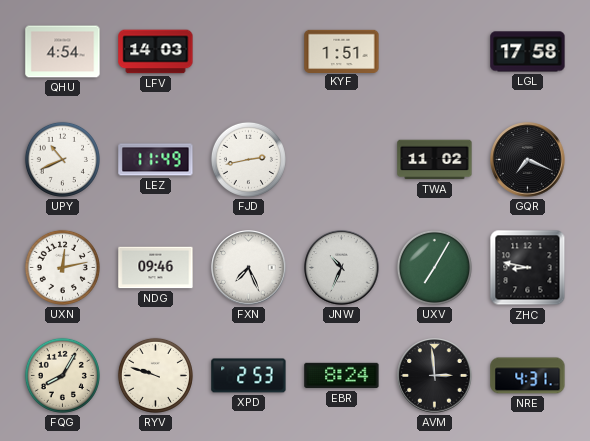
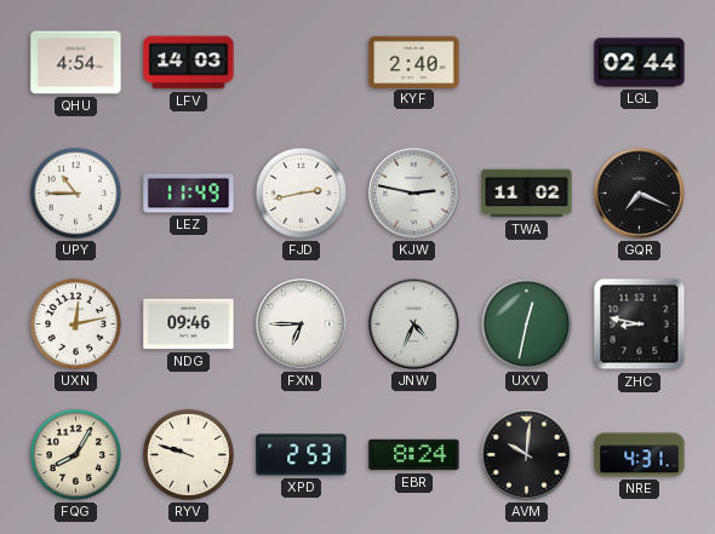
KYF: 1:51 -> 2:40
LGL: 17:58 -> 02:44
UPY: 10:41 -> 10:45
KJW: none -> 2:47
FXN: 7:26 -> 6:45
JNW: 10:34 -> 4:34
UXV: 7:05 -> 12:32
AVM: 2:59 -> 10:01
